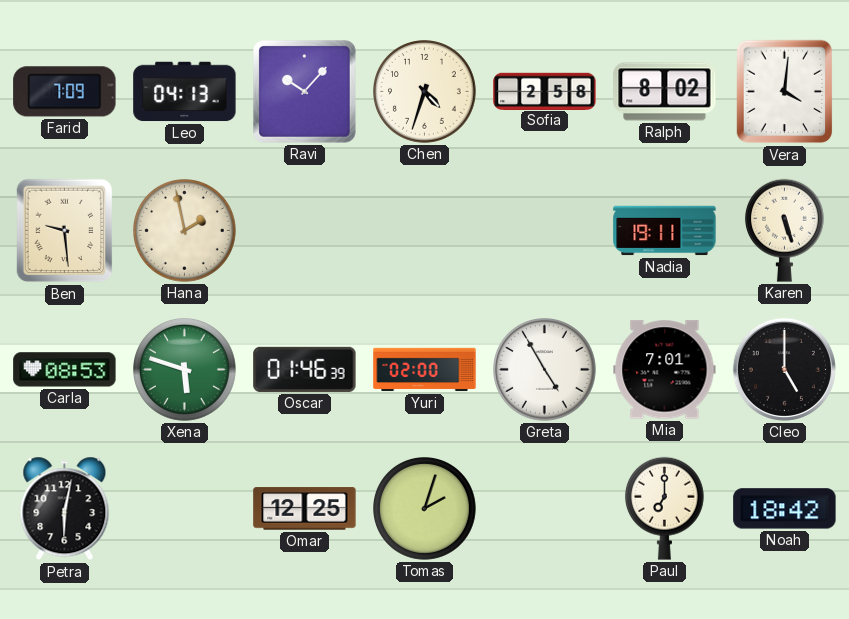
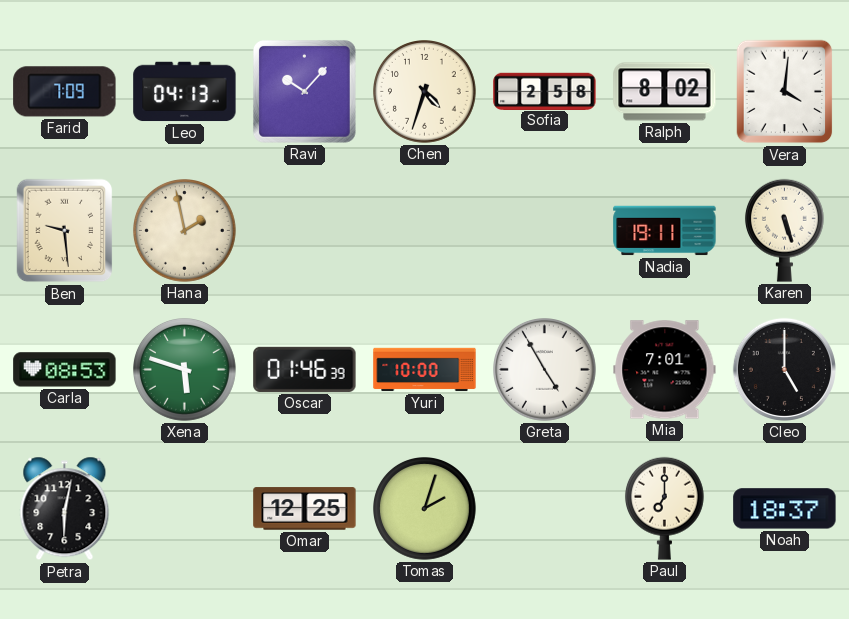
Yuri: 02:00 -> 10:00
Noah: 18:42 -> 18:37
